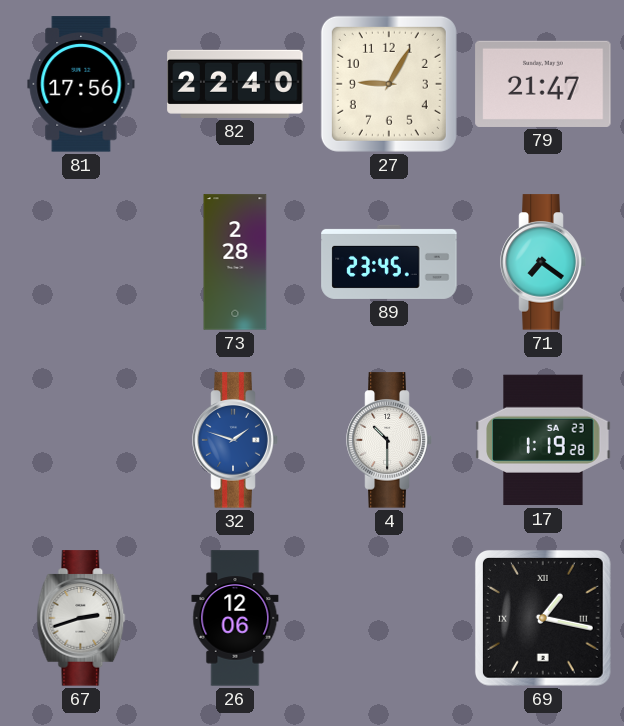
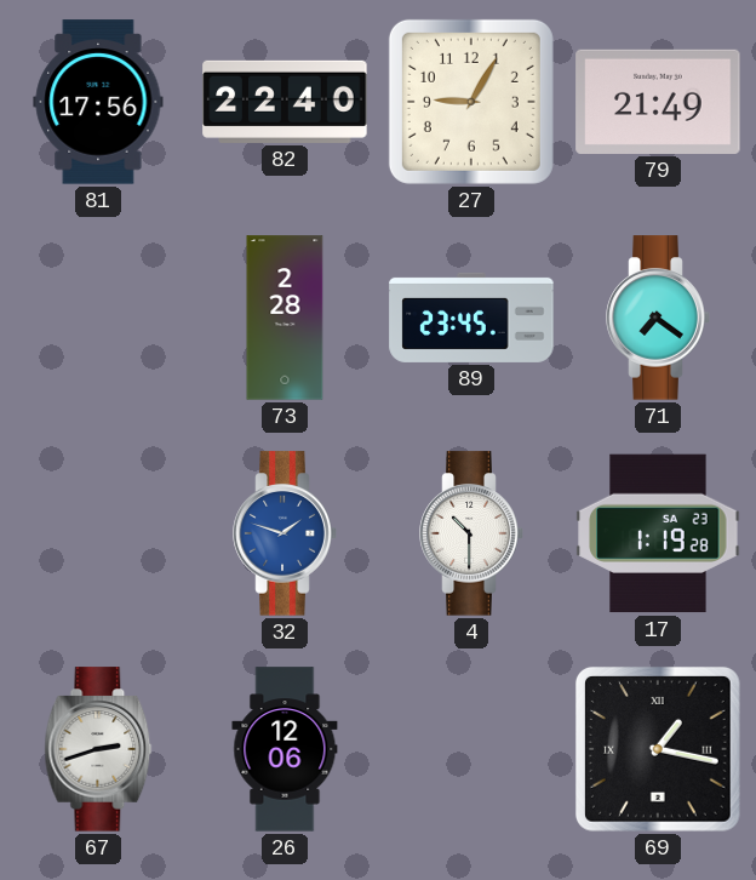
79: 21:47 -> 21:49
